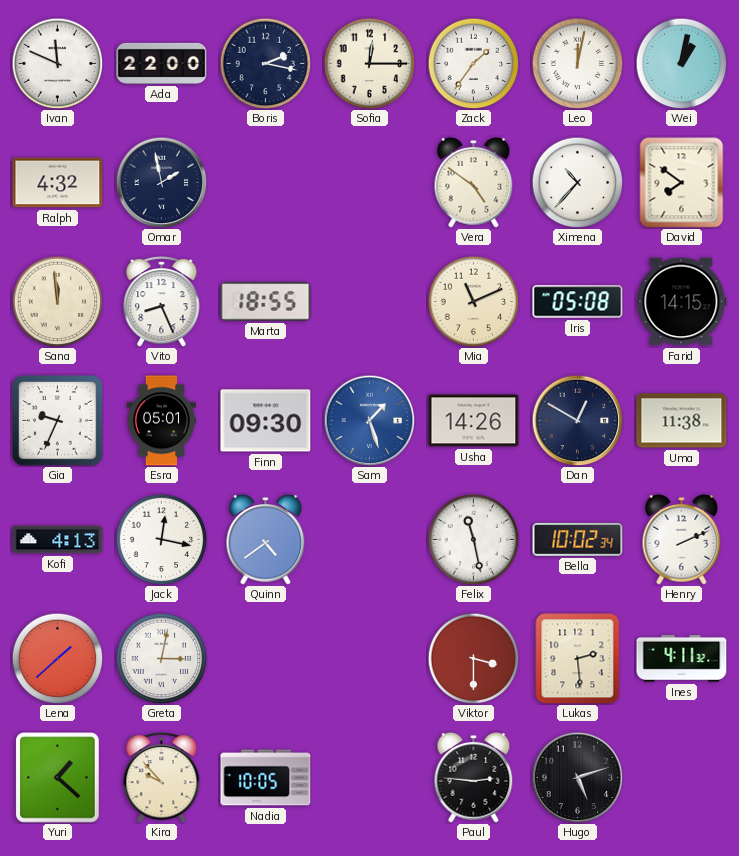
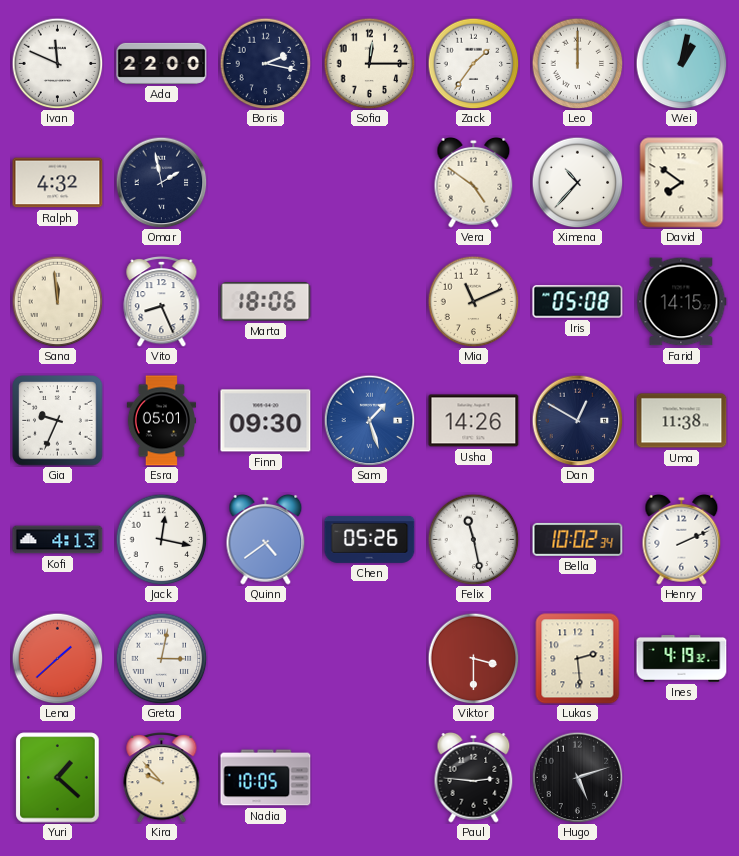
Leo: 12:02 -> 12:00
Marta: 18:55 -> 18:06
Chen: none -> 05:26
Ines: 4:11 -> 4:19
